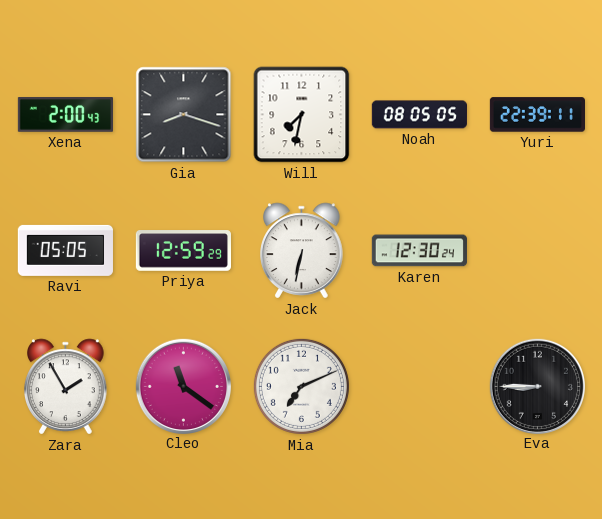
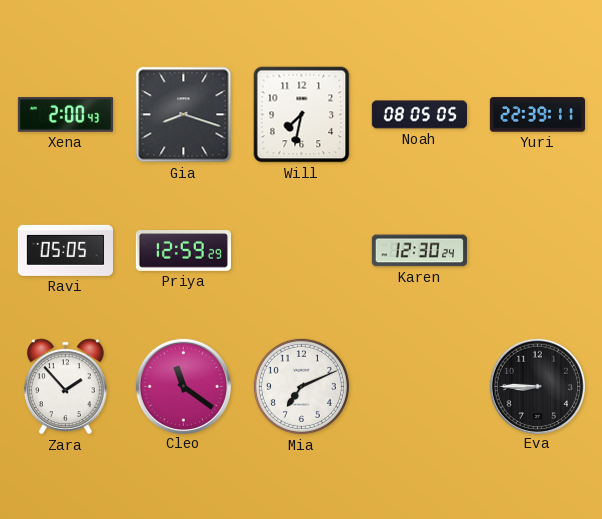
Jack: 6:32 -> none
Zara: 1:55 -> 1:53
